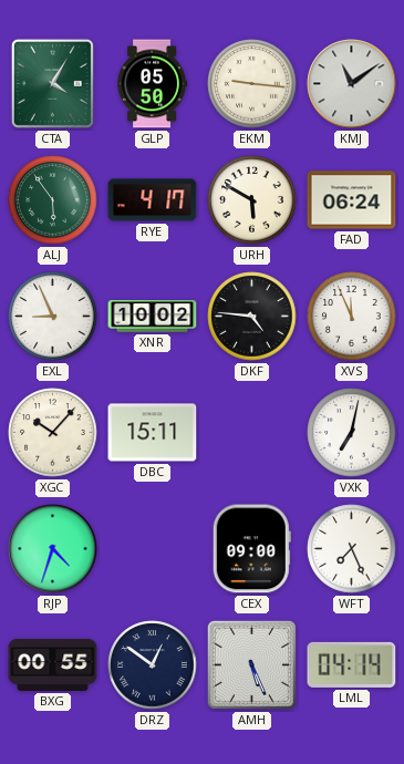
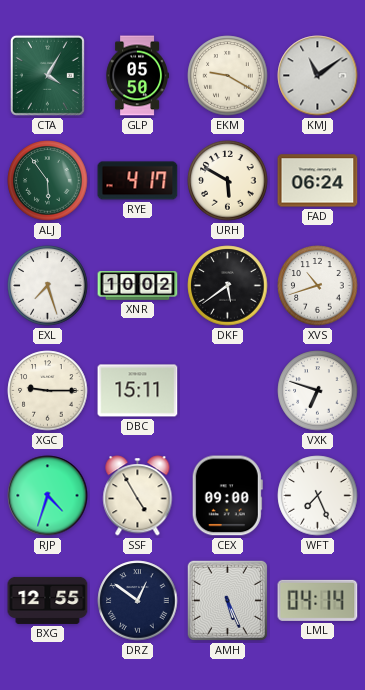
EKM: 9:16 -> 9:20
EXL: 8:56 -> 7:27
DKF: 4:46 -> 5:39
XVS: 11:56 -> 10:42
XGC: 10:07 -> 9:15
VXK: 7:02 -> 6:48
SSF: none -> 4:55
BXG: 00:55 -> 12:55
